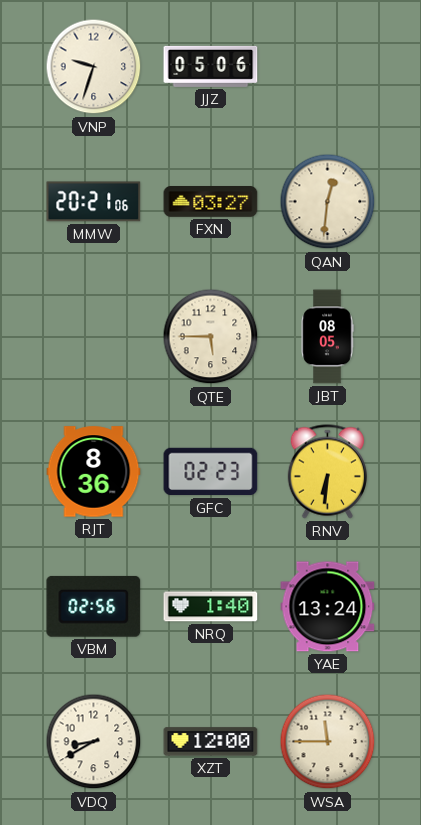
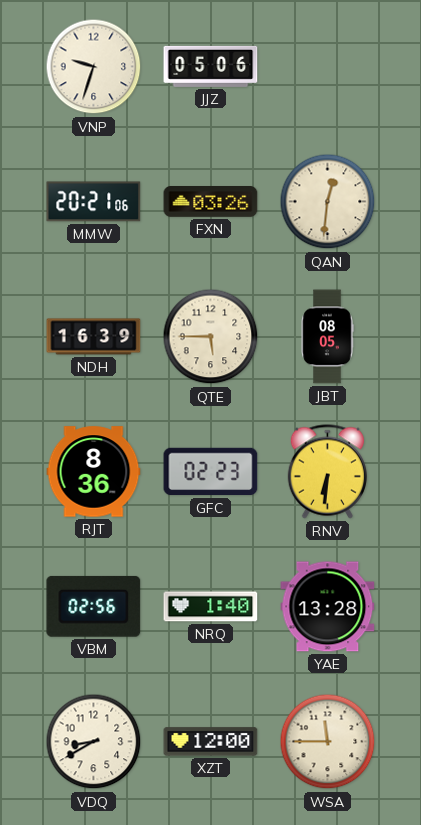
FXN: 03:27 -> 03:26
NDH: none -> 16:39
YAE: 13:24 -> 13:28
